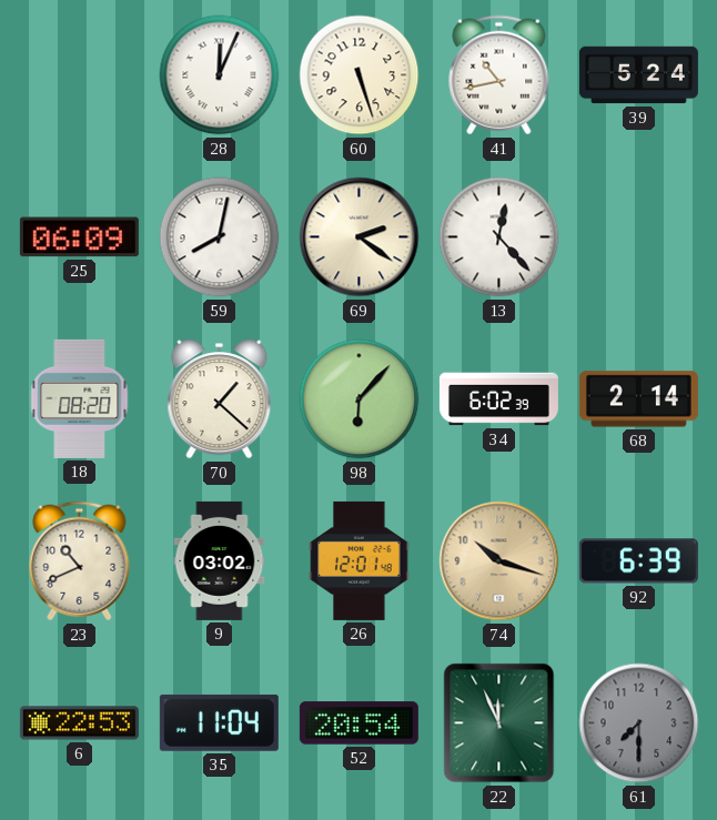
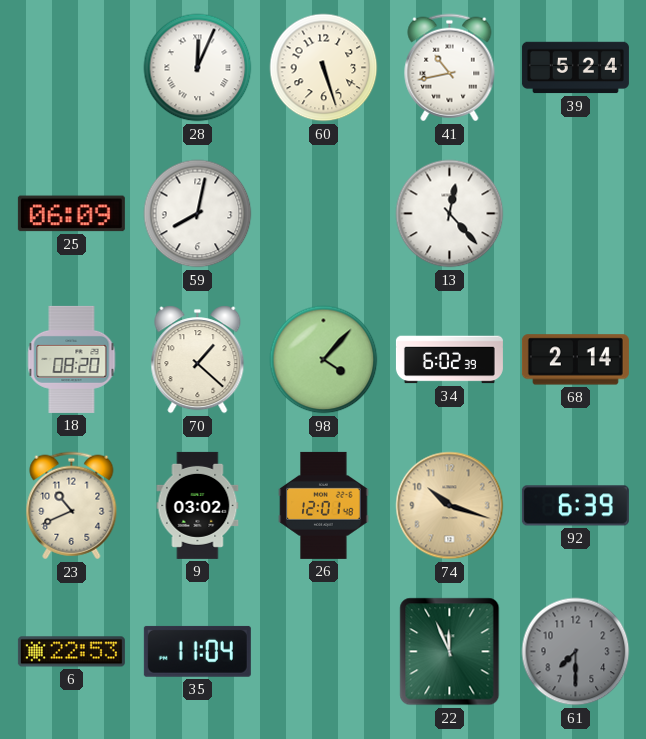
69: 2:21 -> none
98: 6:07 -> 4:07
52: 20:54 -> none
